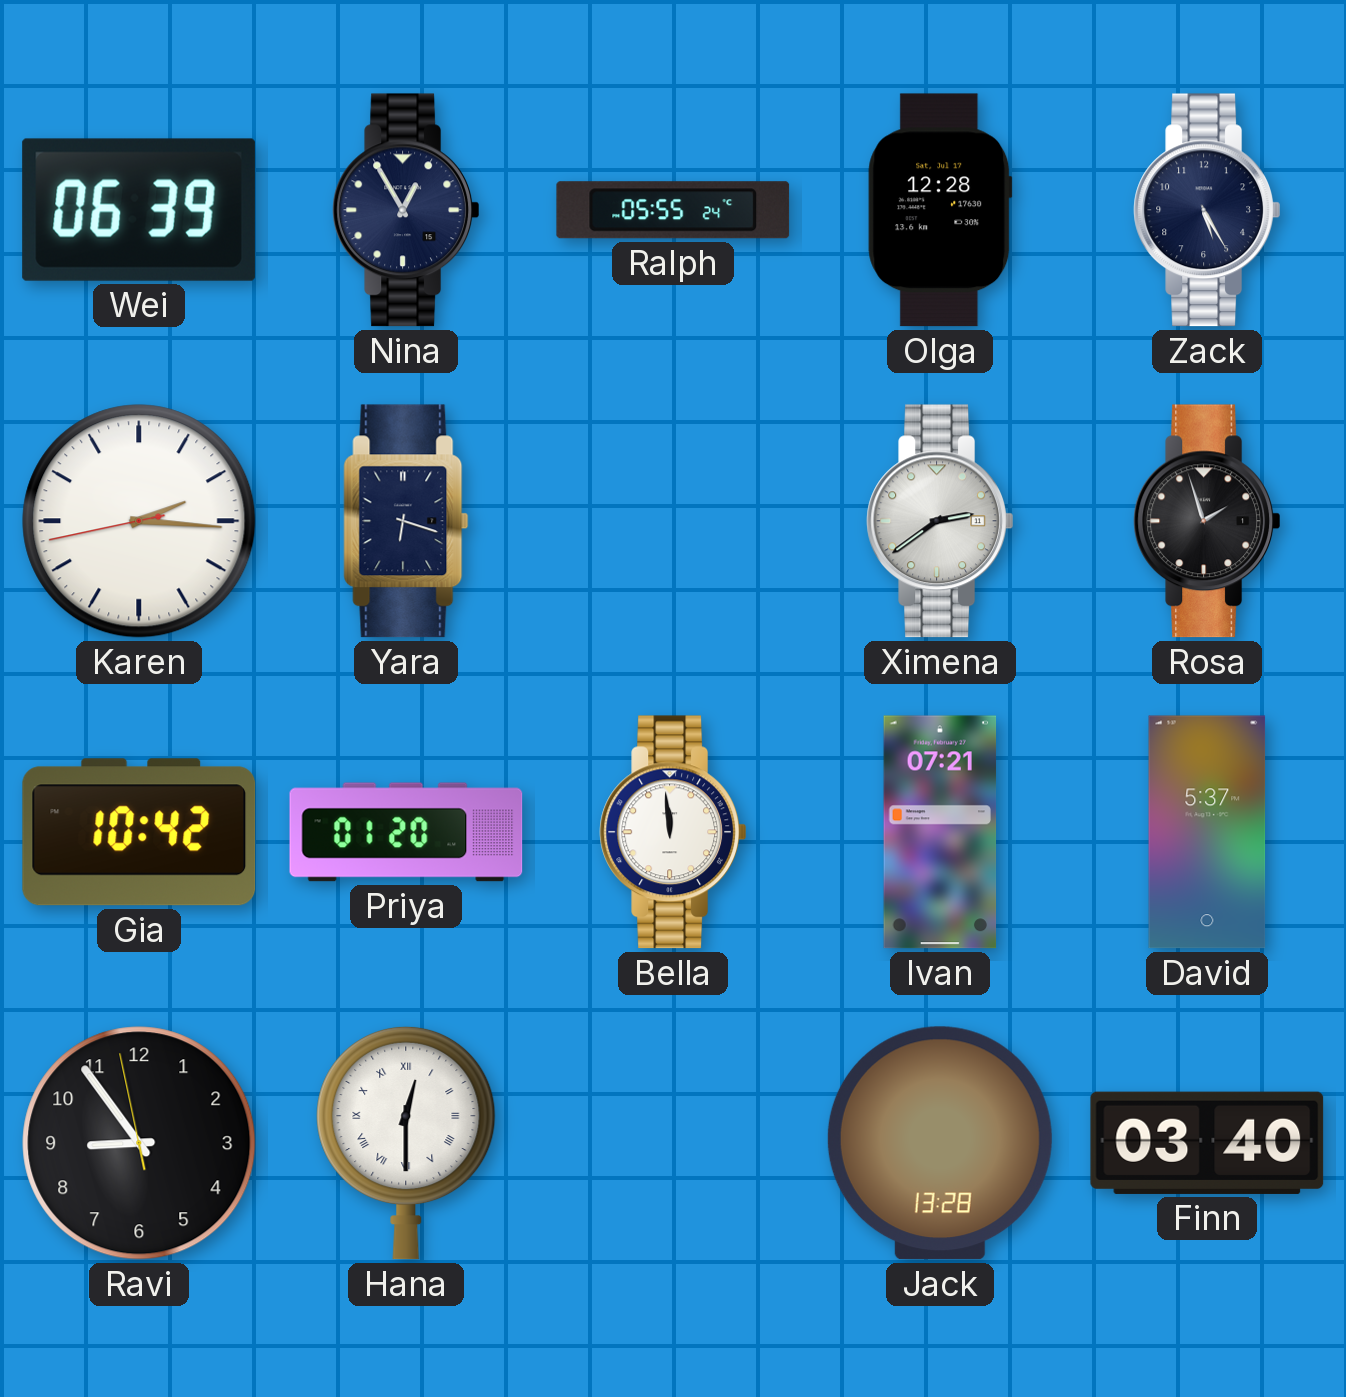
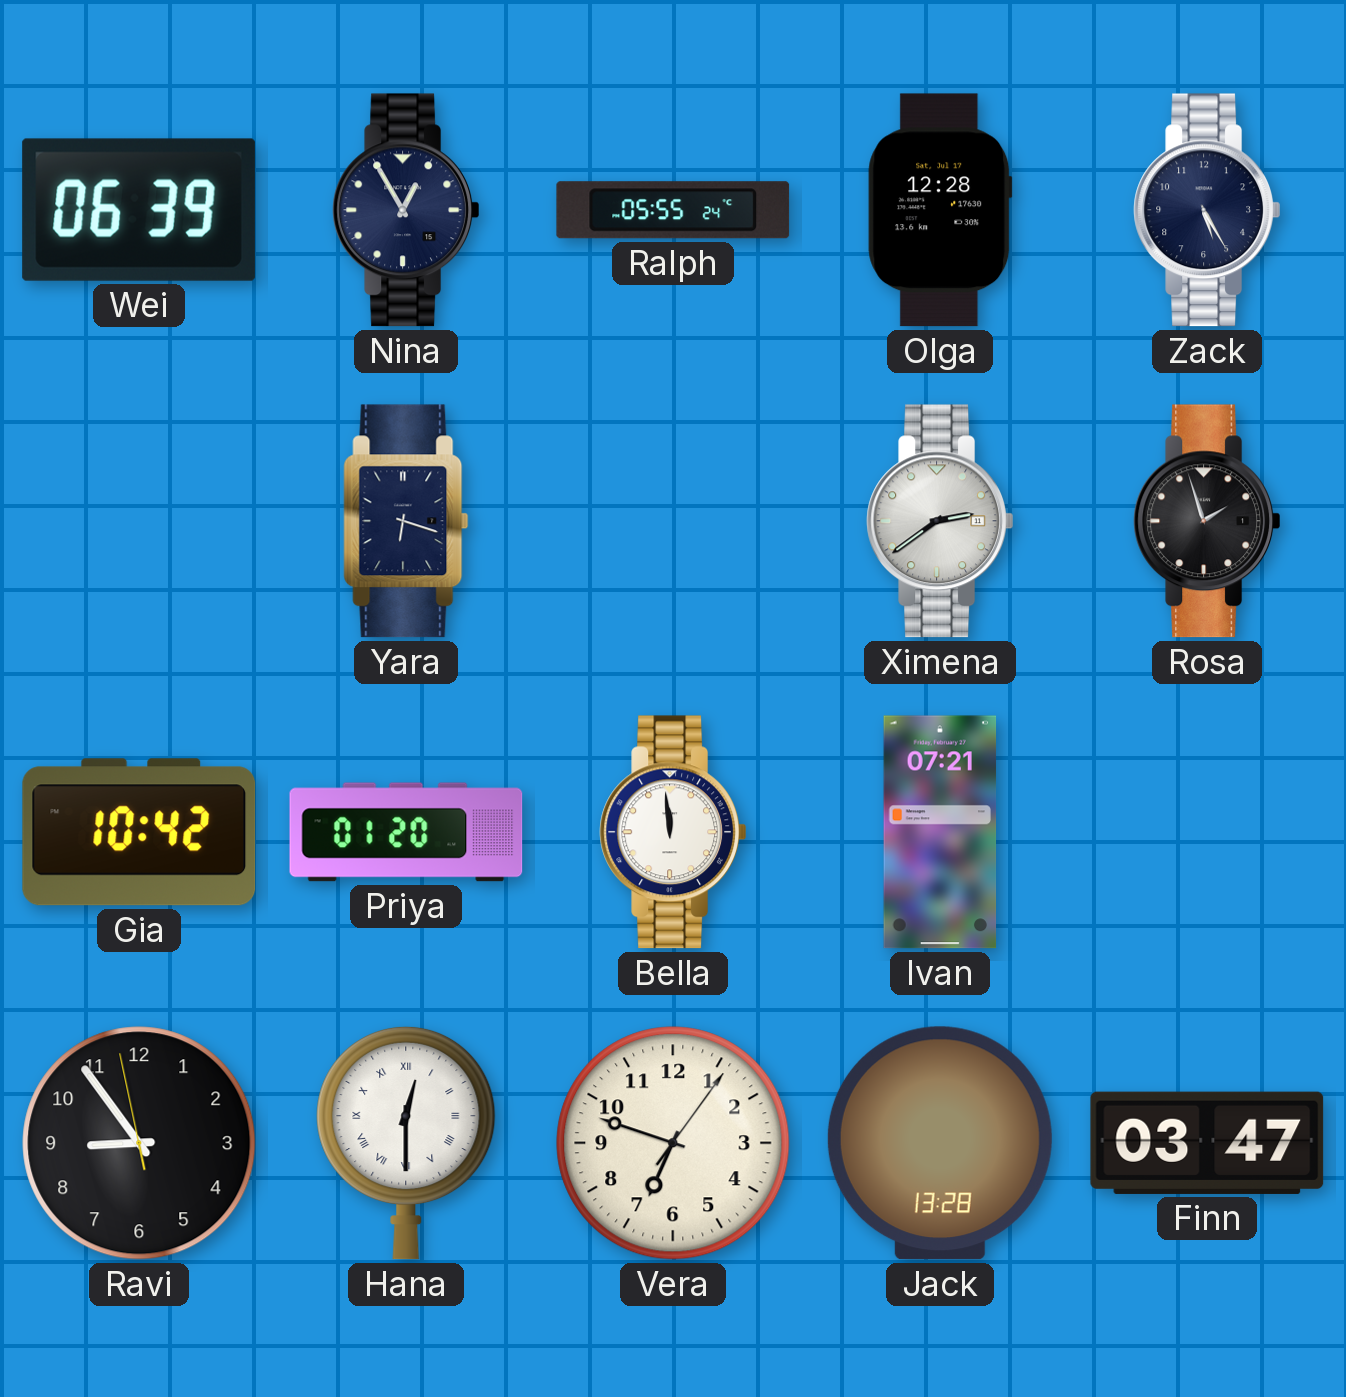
Karen: 2:15 -> none
David: 5:37 -> none
Vera: none -> 6:48
Finn: 03:40 -> 03:47
